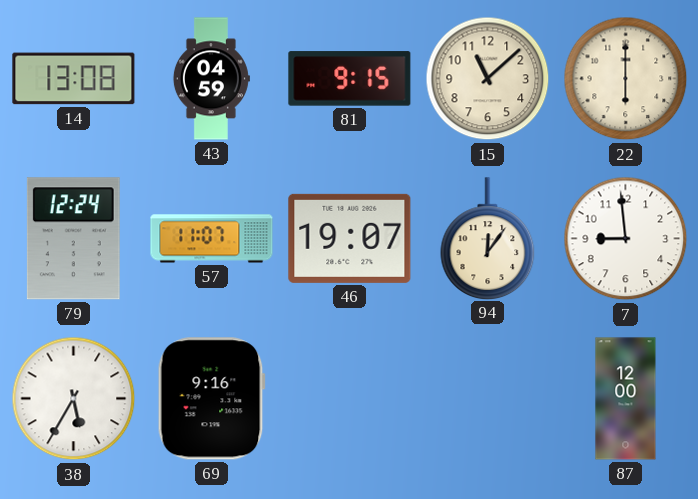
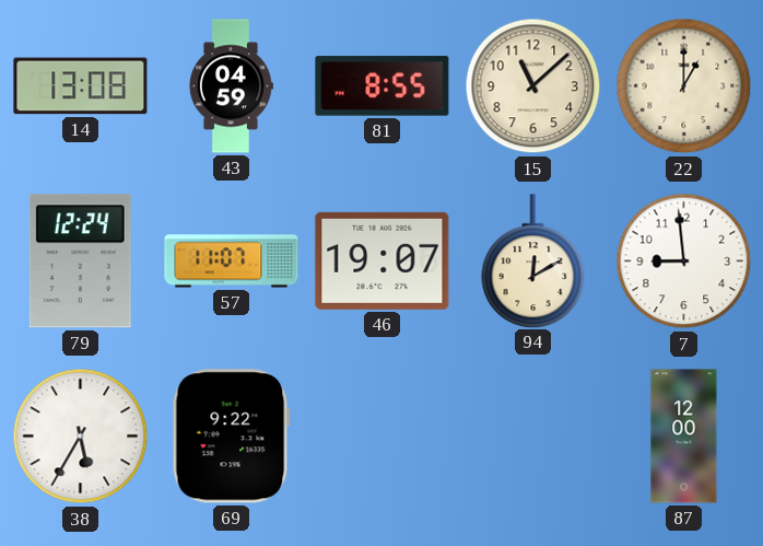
81: 9:15 -> 8:55
22: 6:00 -> 1:00
94: 12:06 -> 12:10
69: 9:16 -> 9:22
